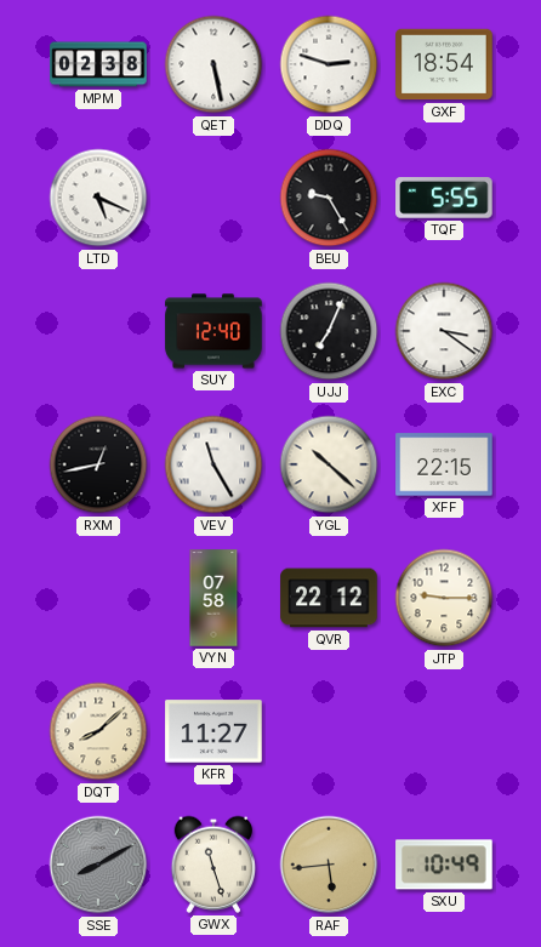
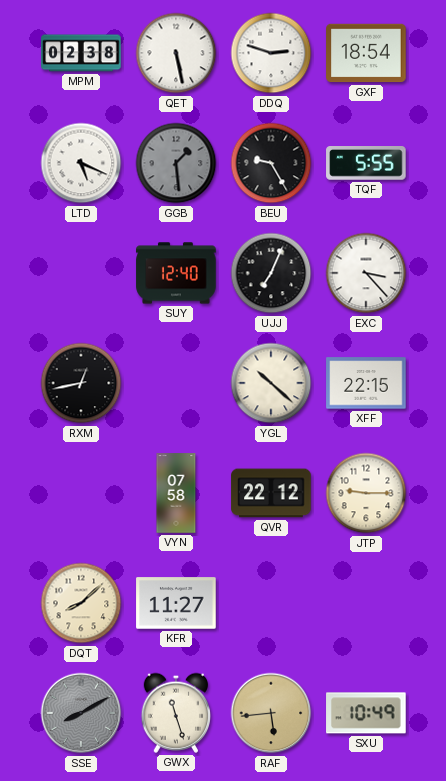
GGB: none -> 1:29
EXC: 3:21 -> 3:23
VEV: 11:25 -> none
